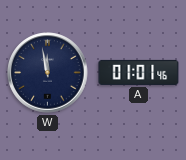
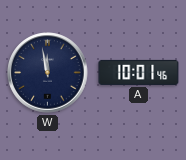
A: 01:01 -> 10:01
